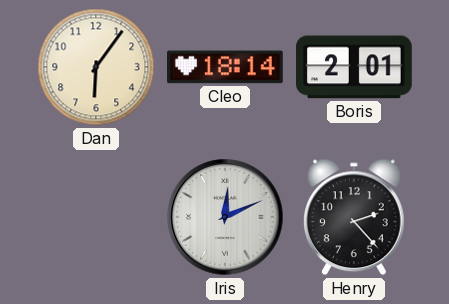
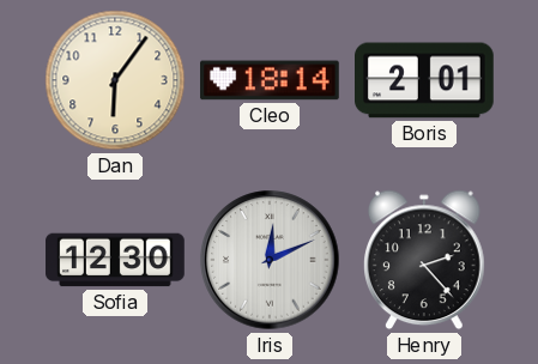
Sofia: none -> 12:30
